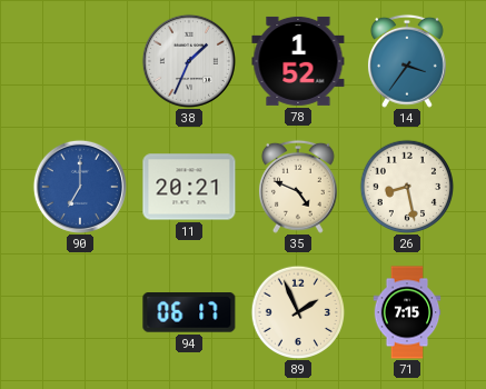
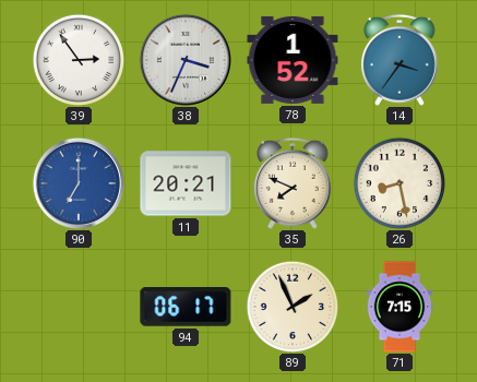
39: none -> 2:54
38: 1:34 -> 3:34
35: 4:49 -> 7:49
